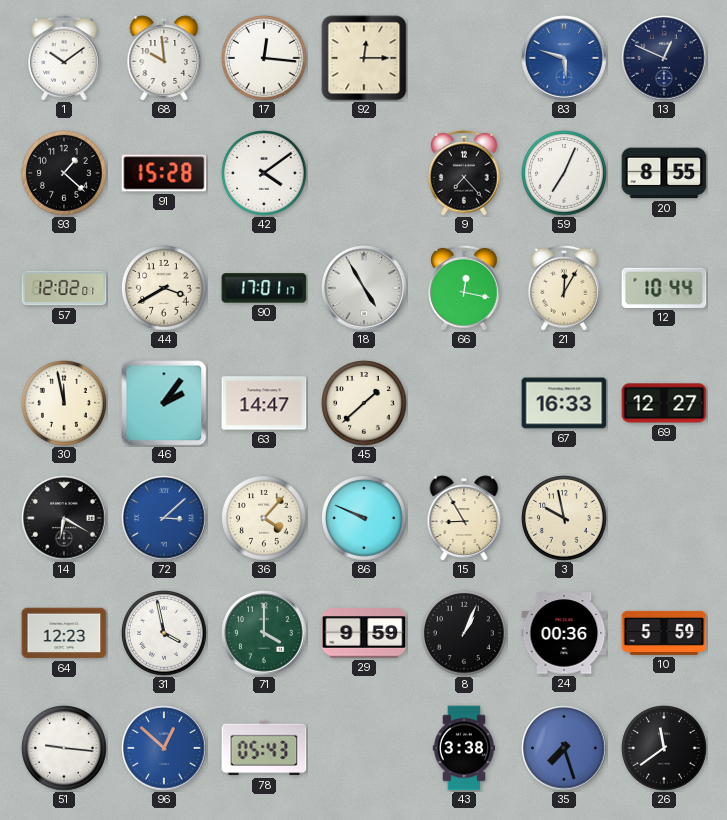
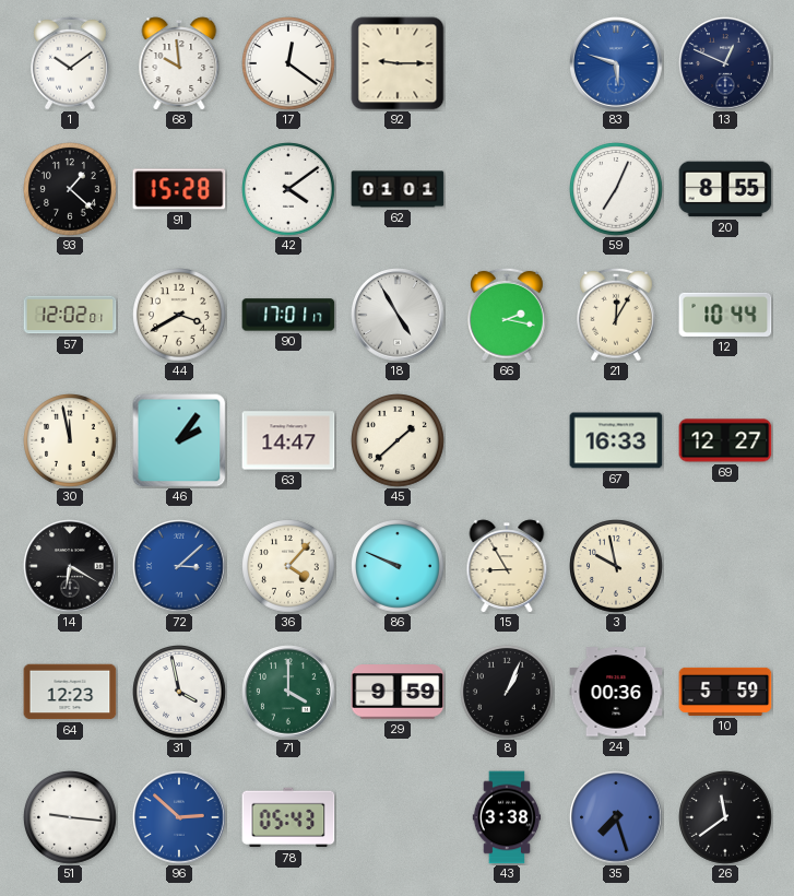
17: 12:16 -> 12:21
92: 12:15 -> 9:15
62: none -> 01:01
9: 7:23 -> none
66: 12:17 -> 2:17
96: 12:52 -> 2:52
